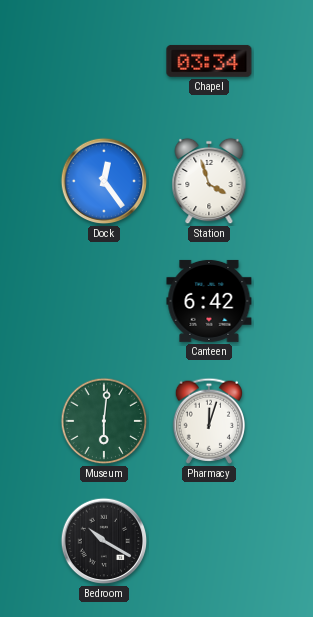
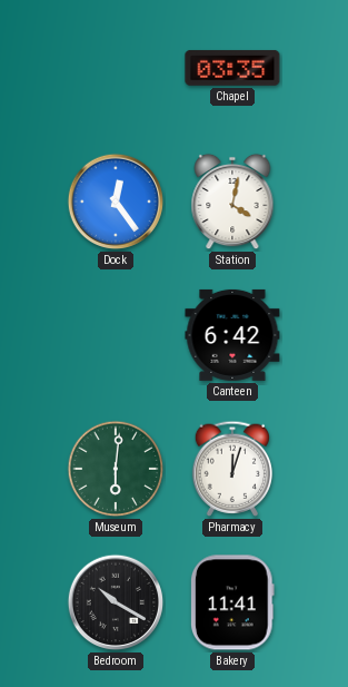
Chapel: 03:34 -> 03:35
Station: 3:57 -> 4:02
Bakery: none -> 11:41
